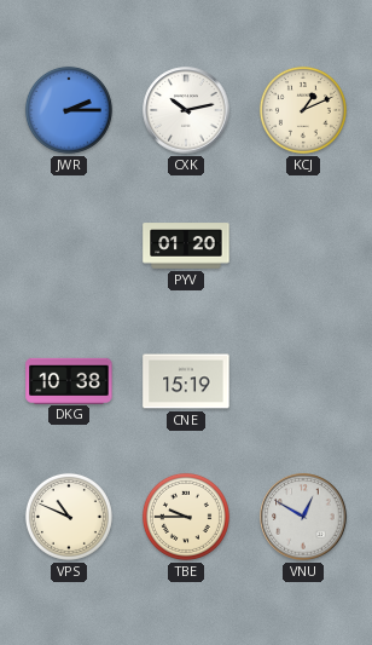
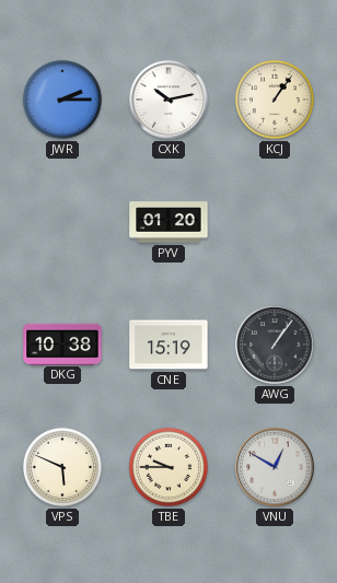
KCJ: 1:11 -> 1:06
AWG: none -> 1:06
VPS: 10:49 -> 5:49
